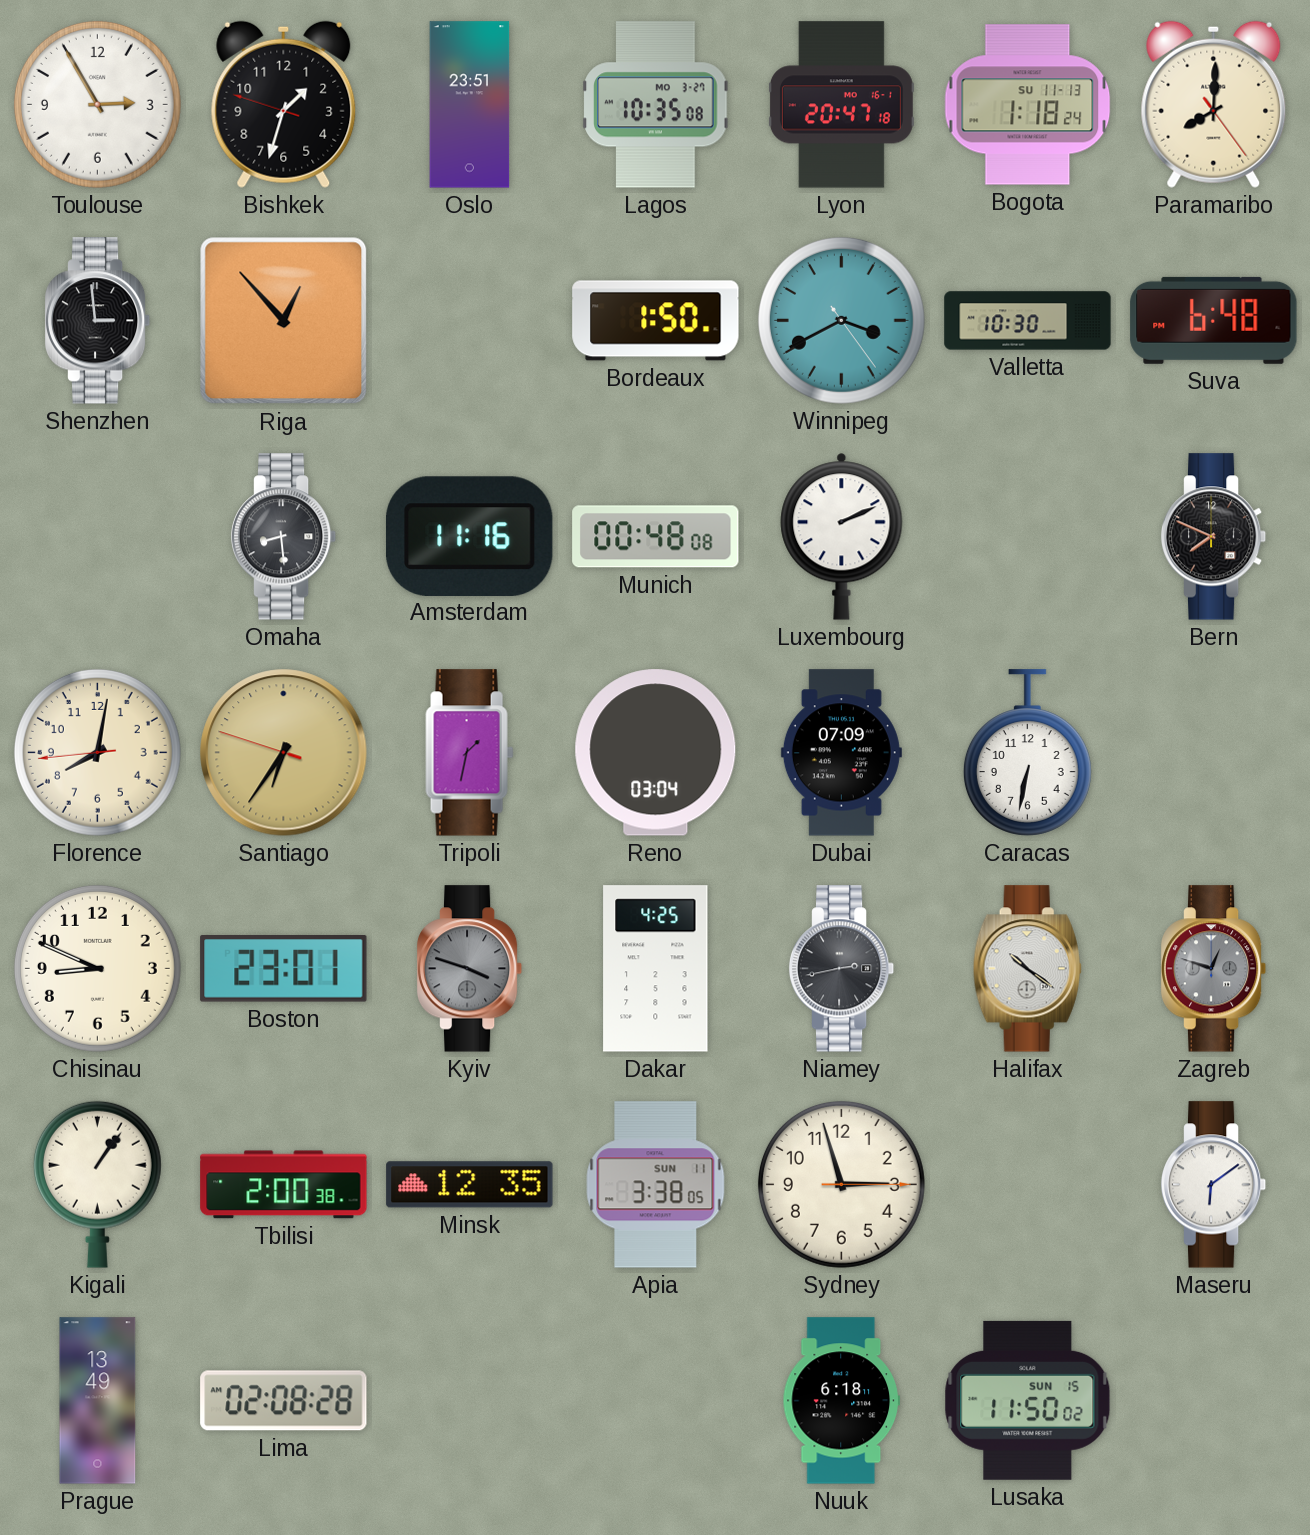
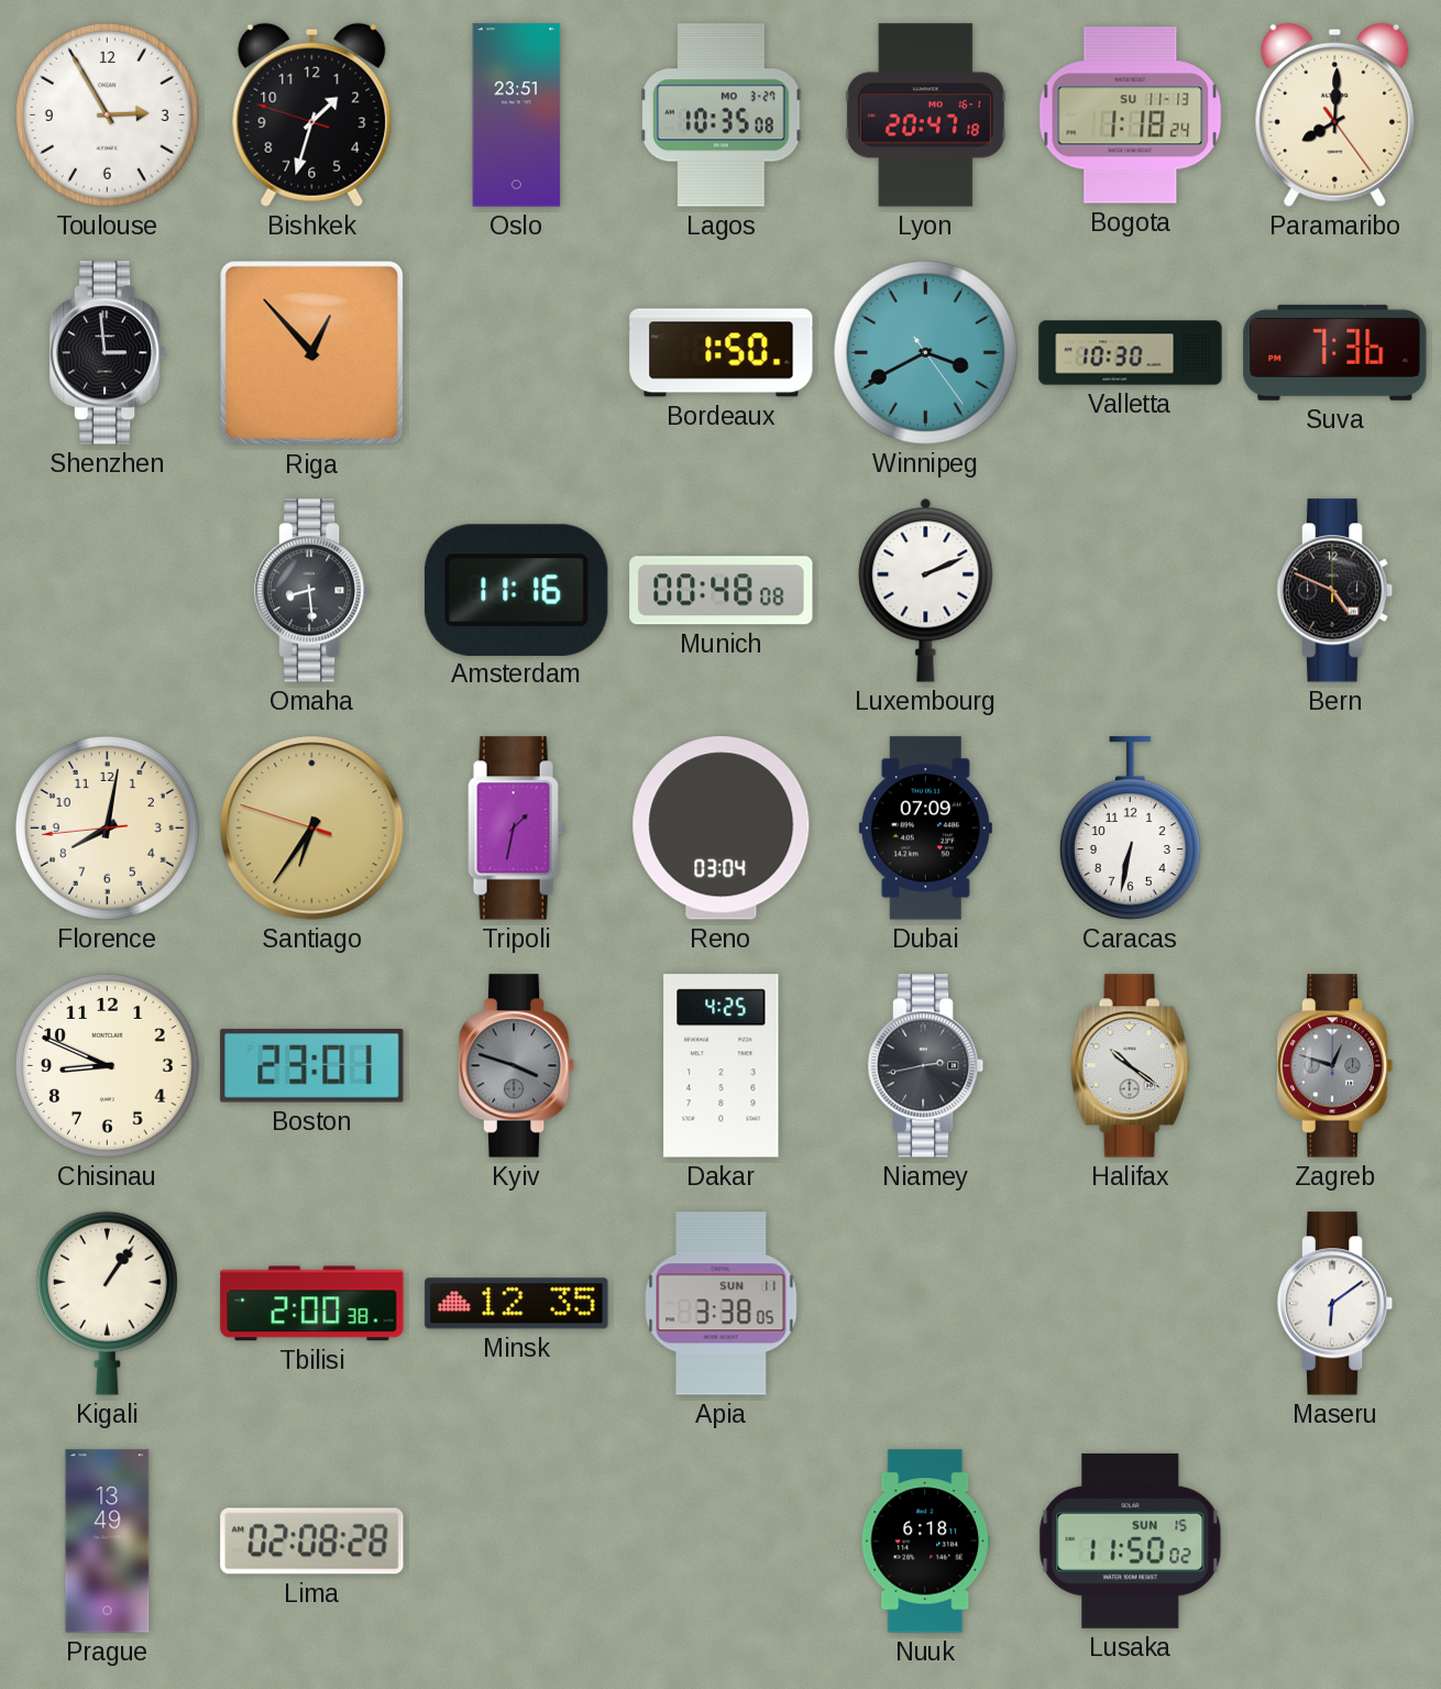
Suva: 6:48 -> 7:36
Bern: 7:49 -> 4:49
Sydney: 2:57 -> none
